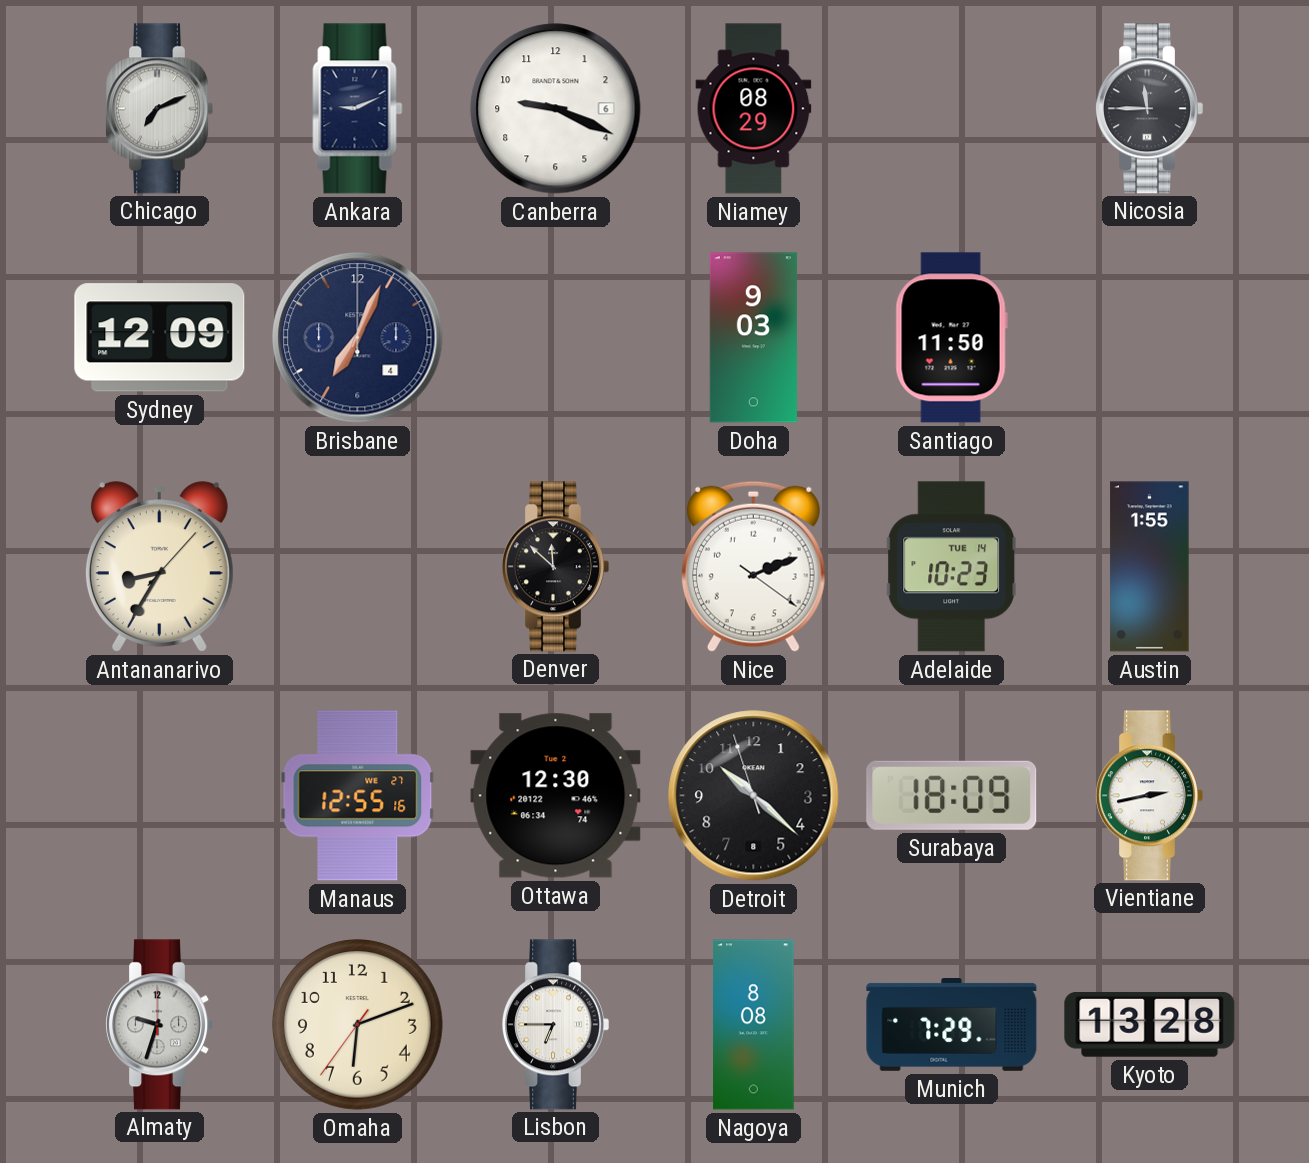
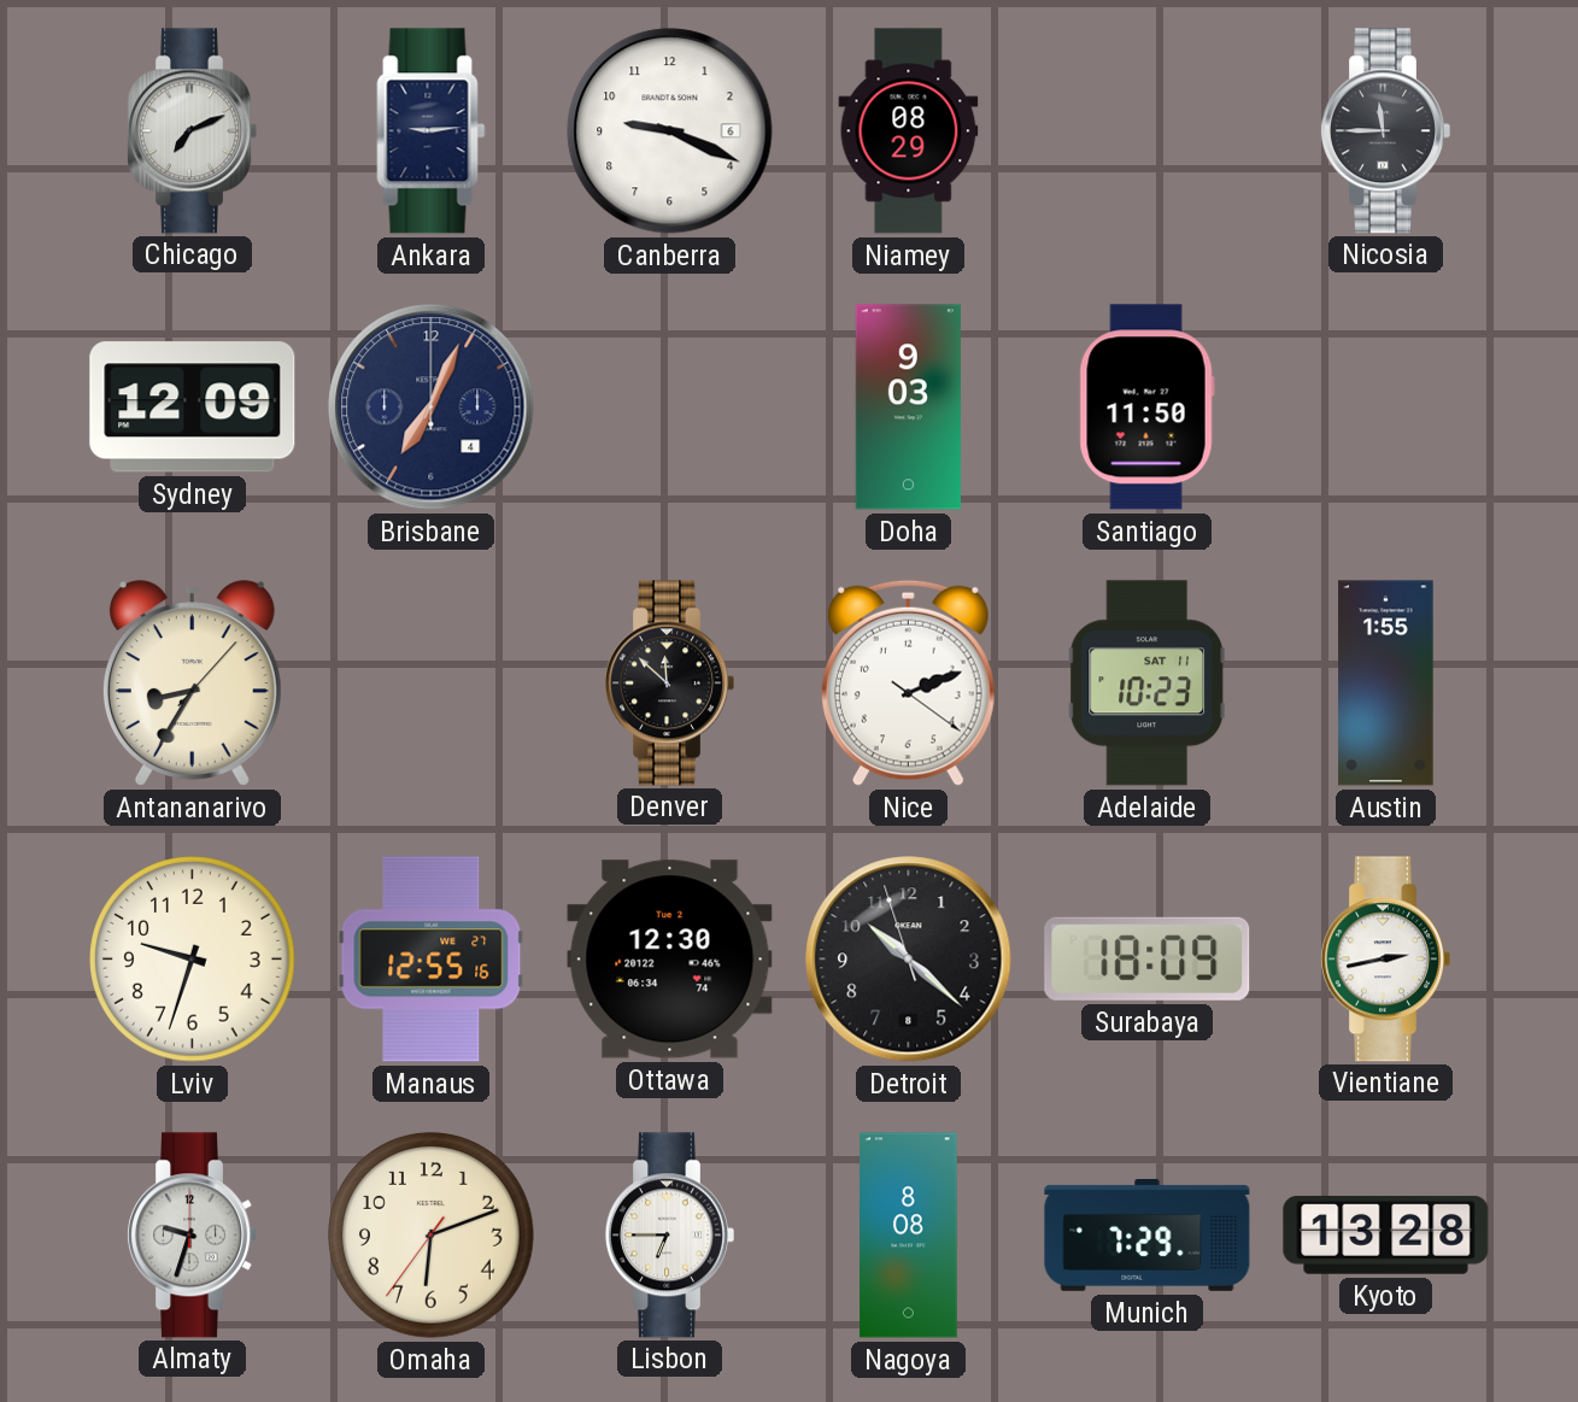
Ankara: 9:11 -> 9:14
Adelaide date: TUE 14 -> SAT 11
Lviv: none -> 9:33
